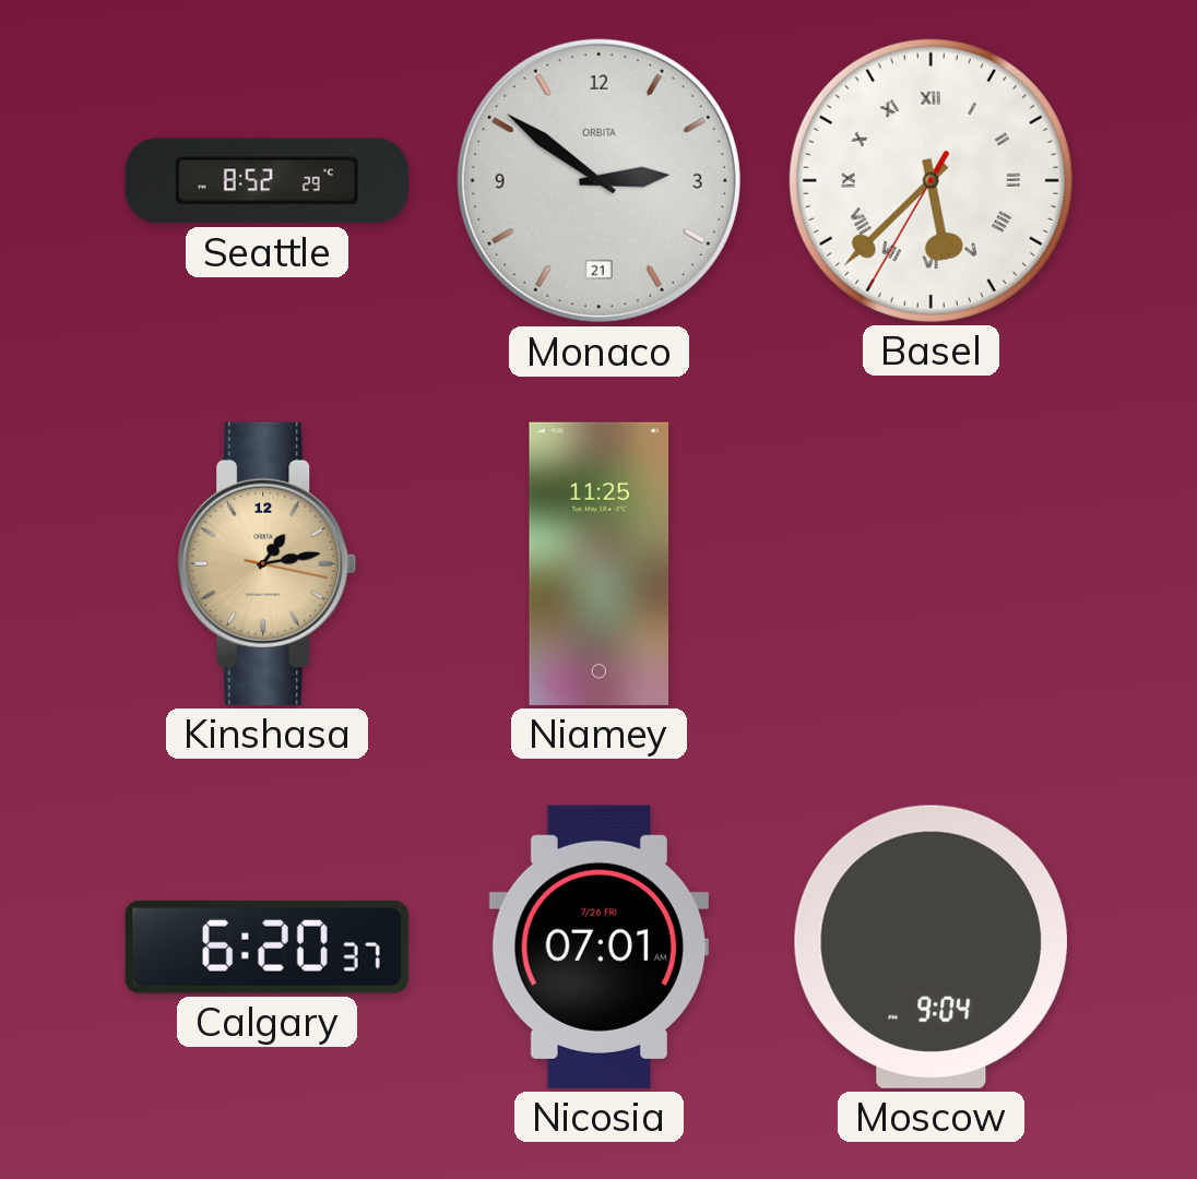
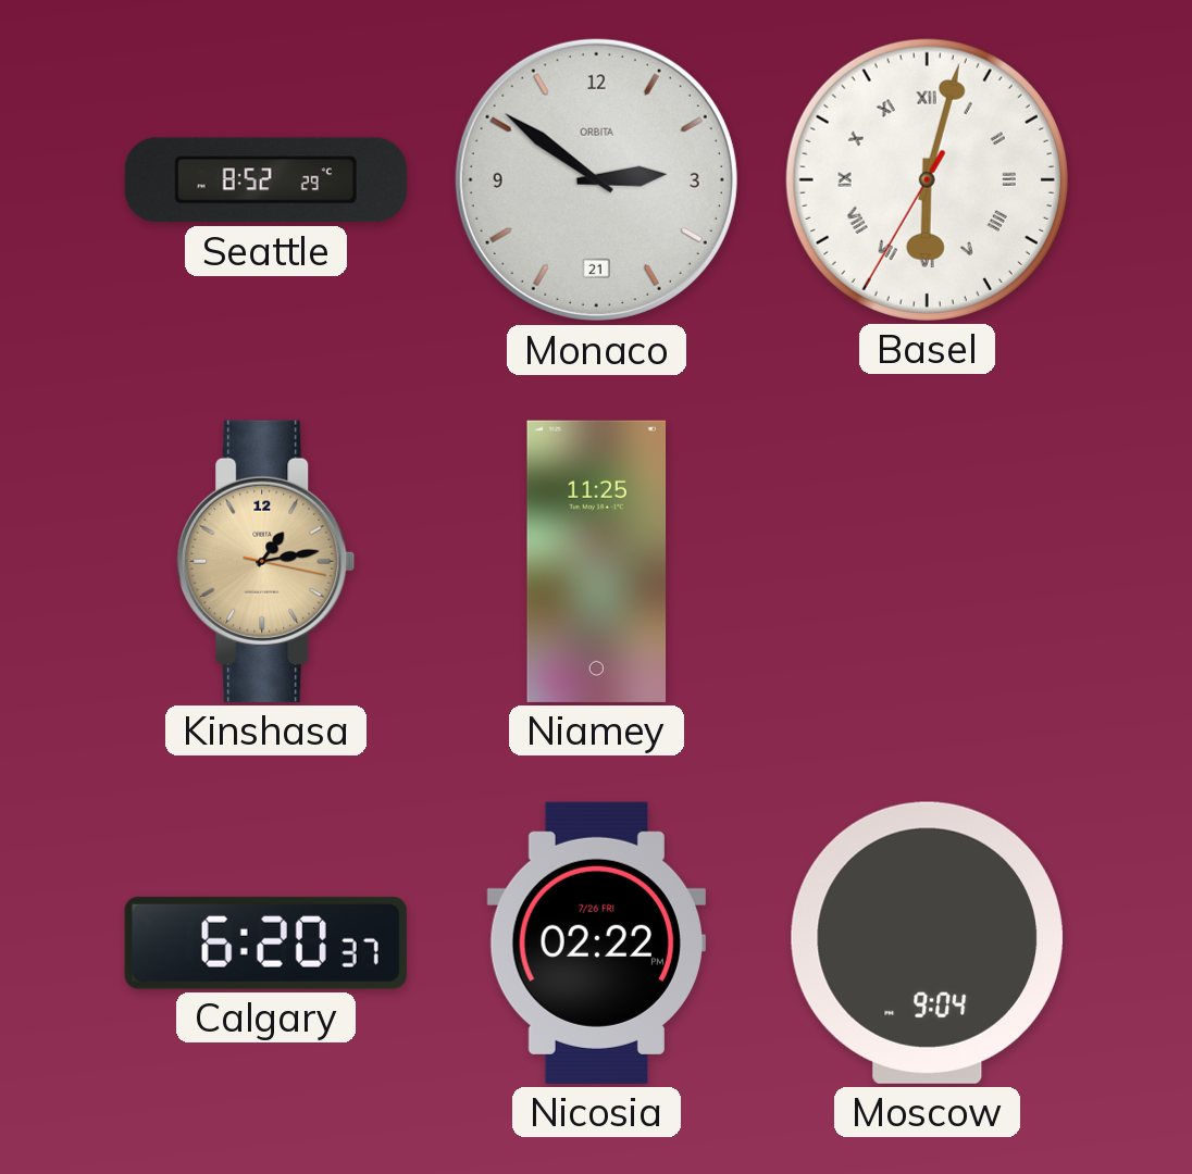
Basel: 5:37 -> 6:02
Nicosia: 07:01 -> 02:22
